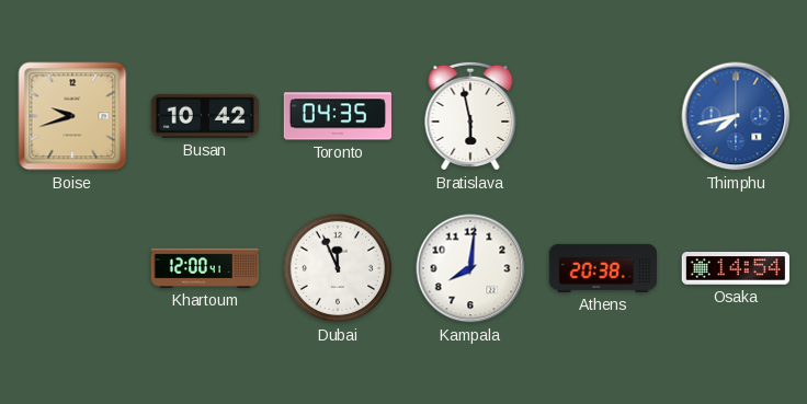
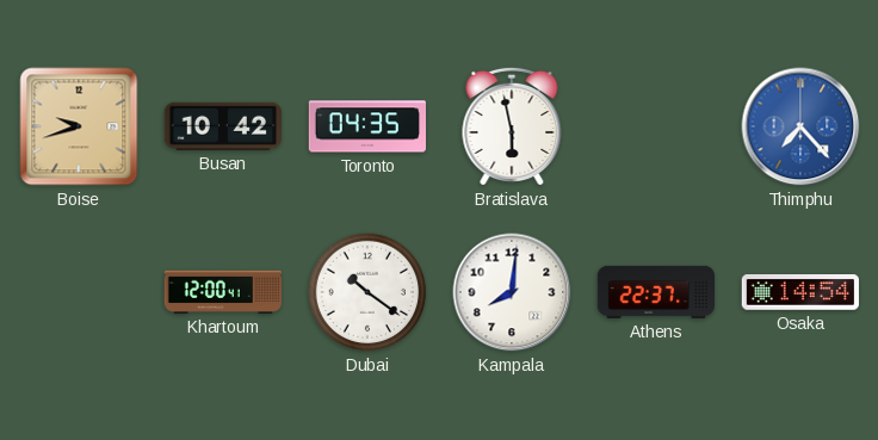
Thimphu: 7:43 -> 7:23
Dubai: 11:56 -> 10:21
Athens: 20:38 -> 22:37
